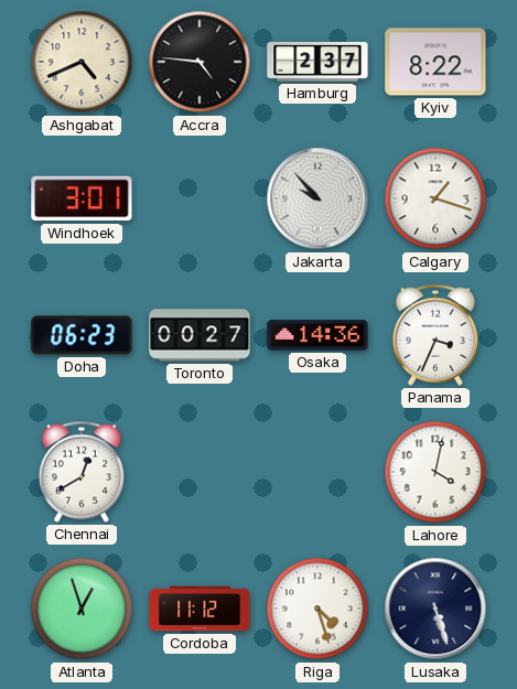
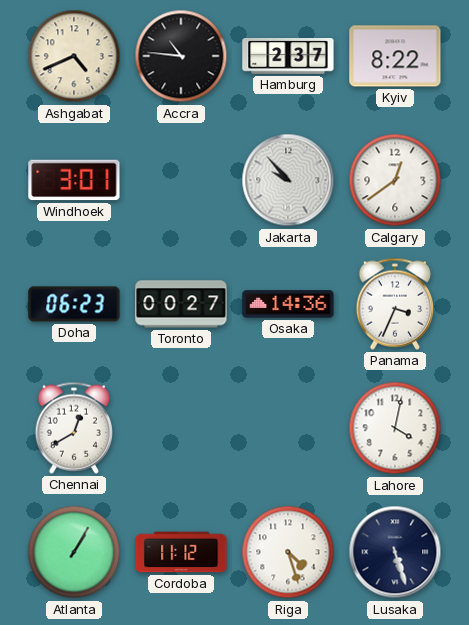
Accra: 4:46 -> 10:46
Calgary: 1:18 -> 12:39
Atlanta: 12:57 -> 1:05
